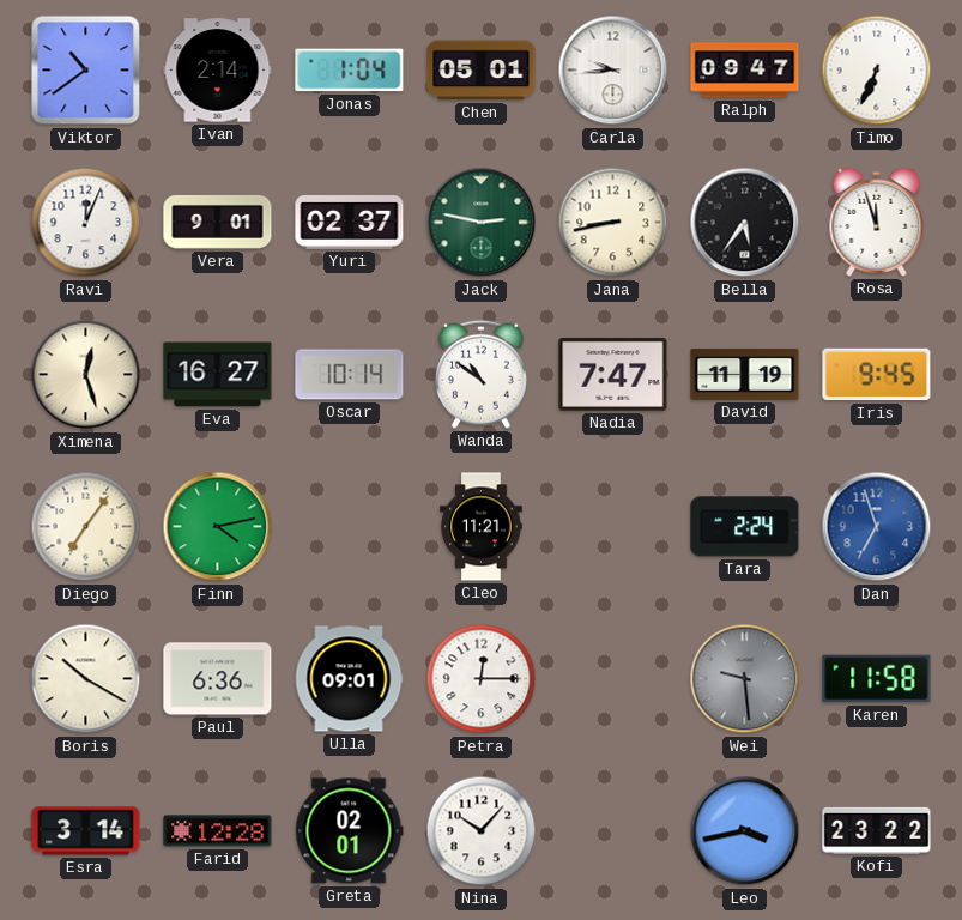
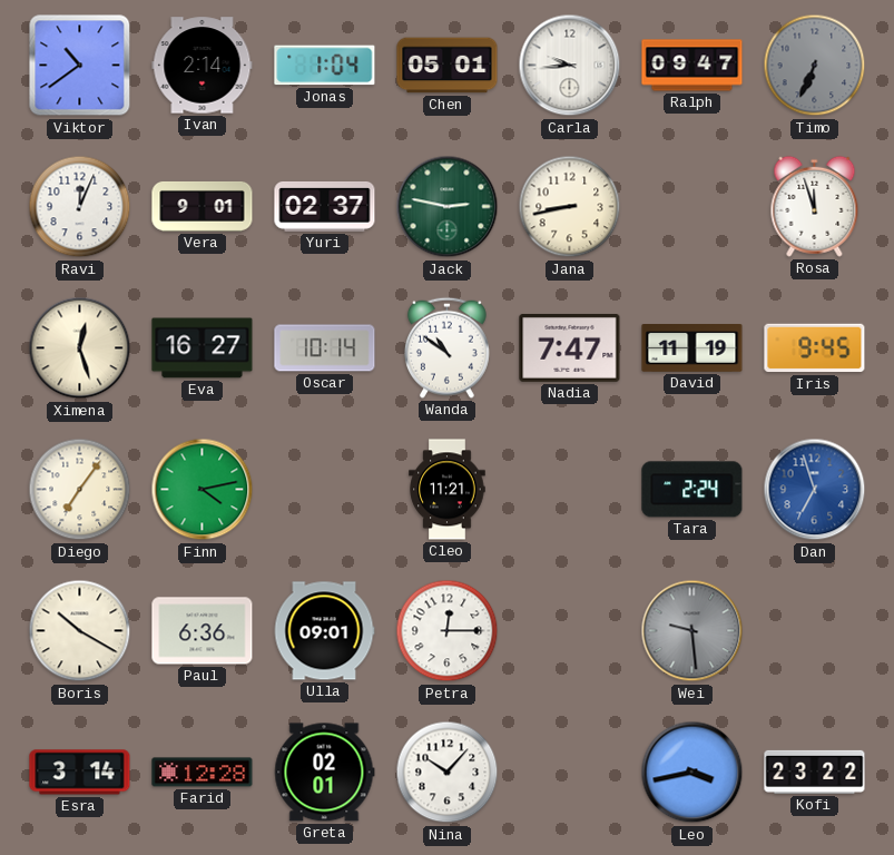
Timo dial: white -> grey
Bella: 5:36 -> none
Karen: 11:58 -> none
